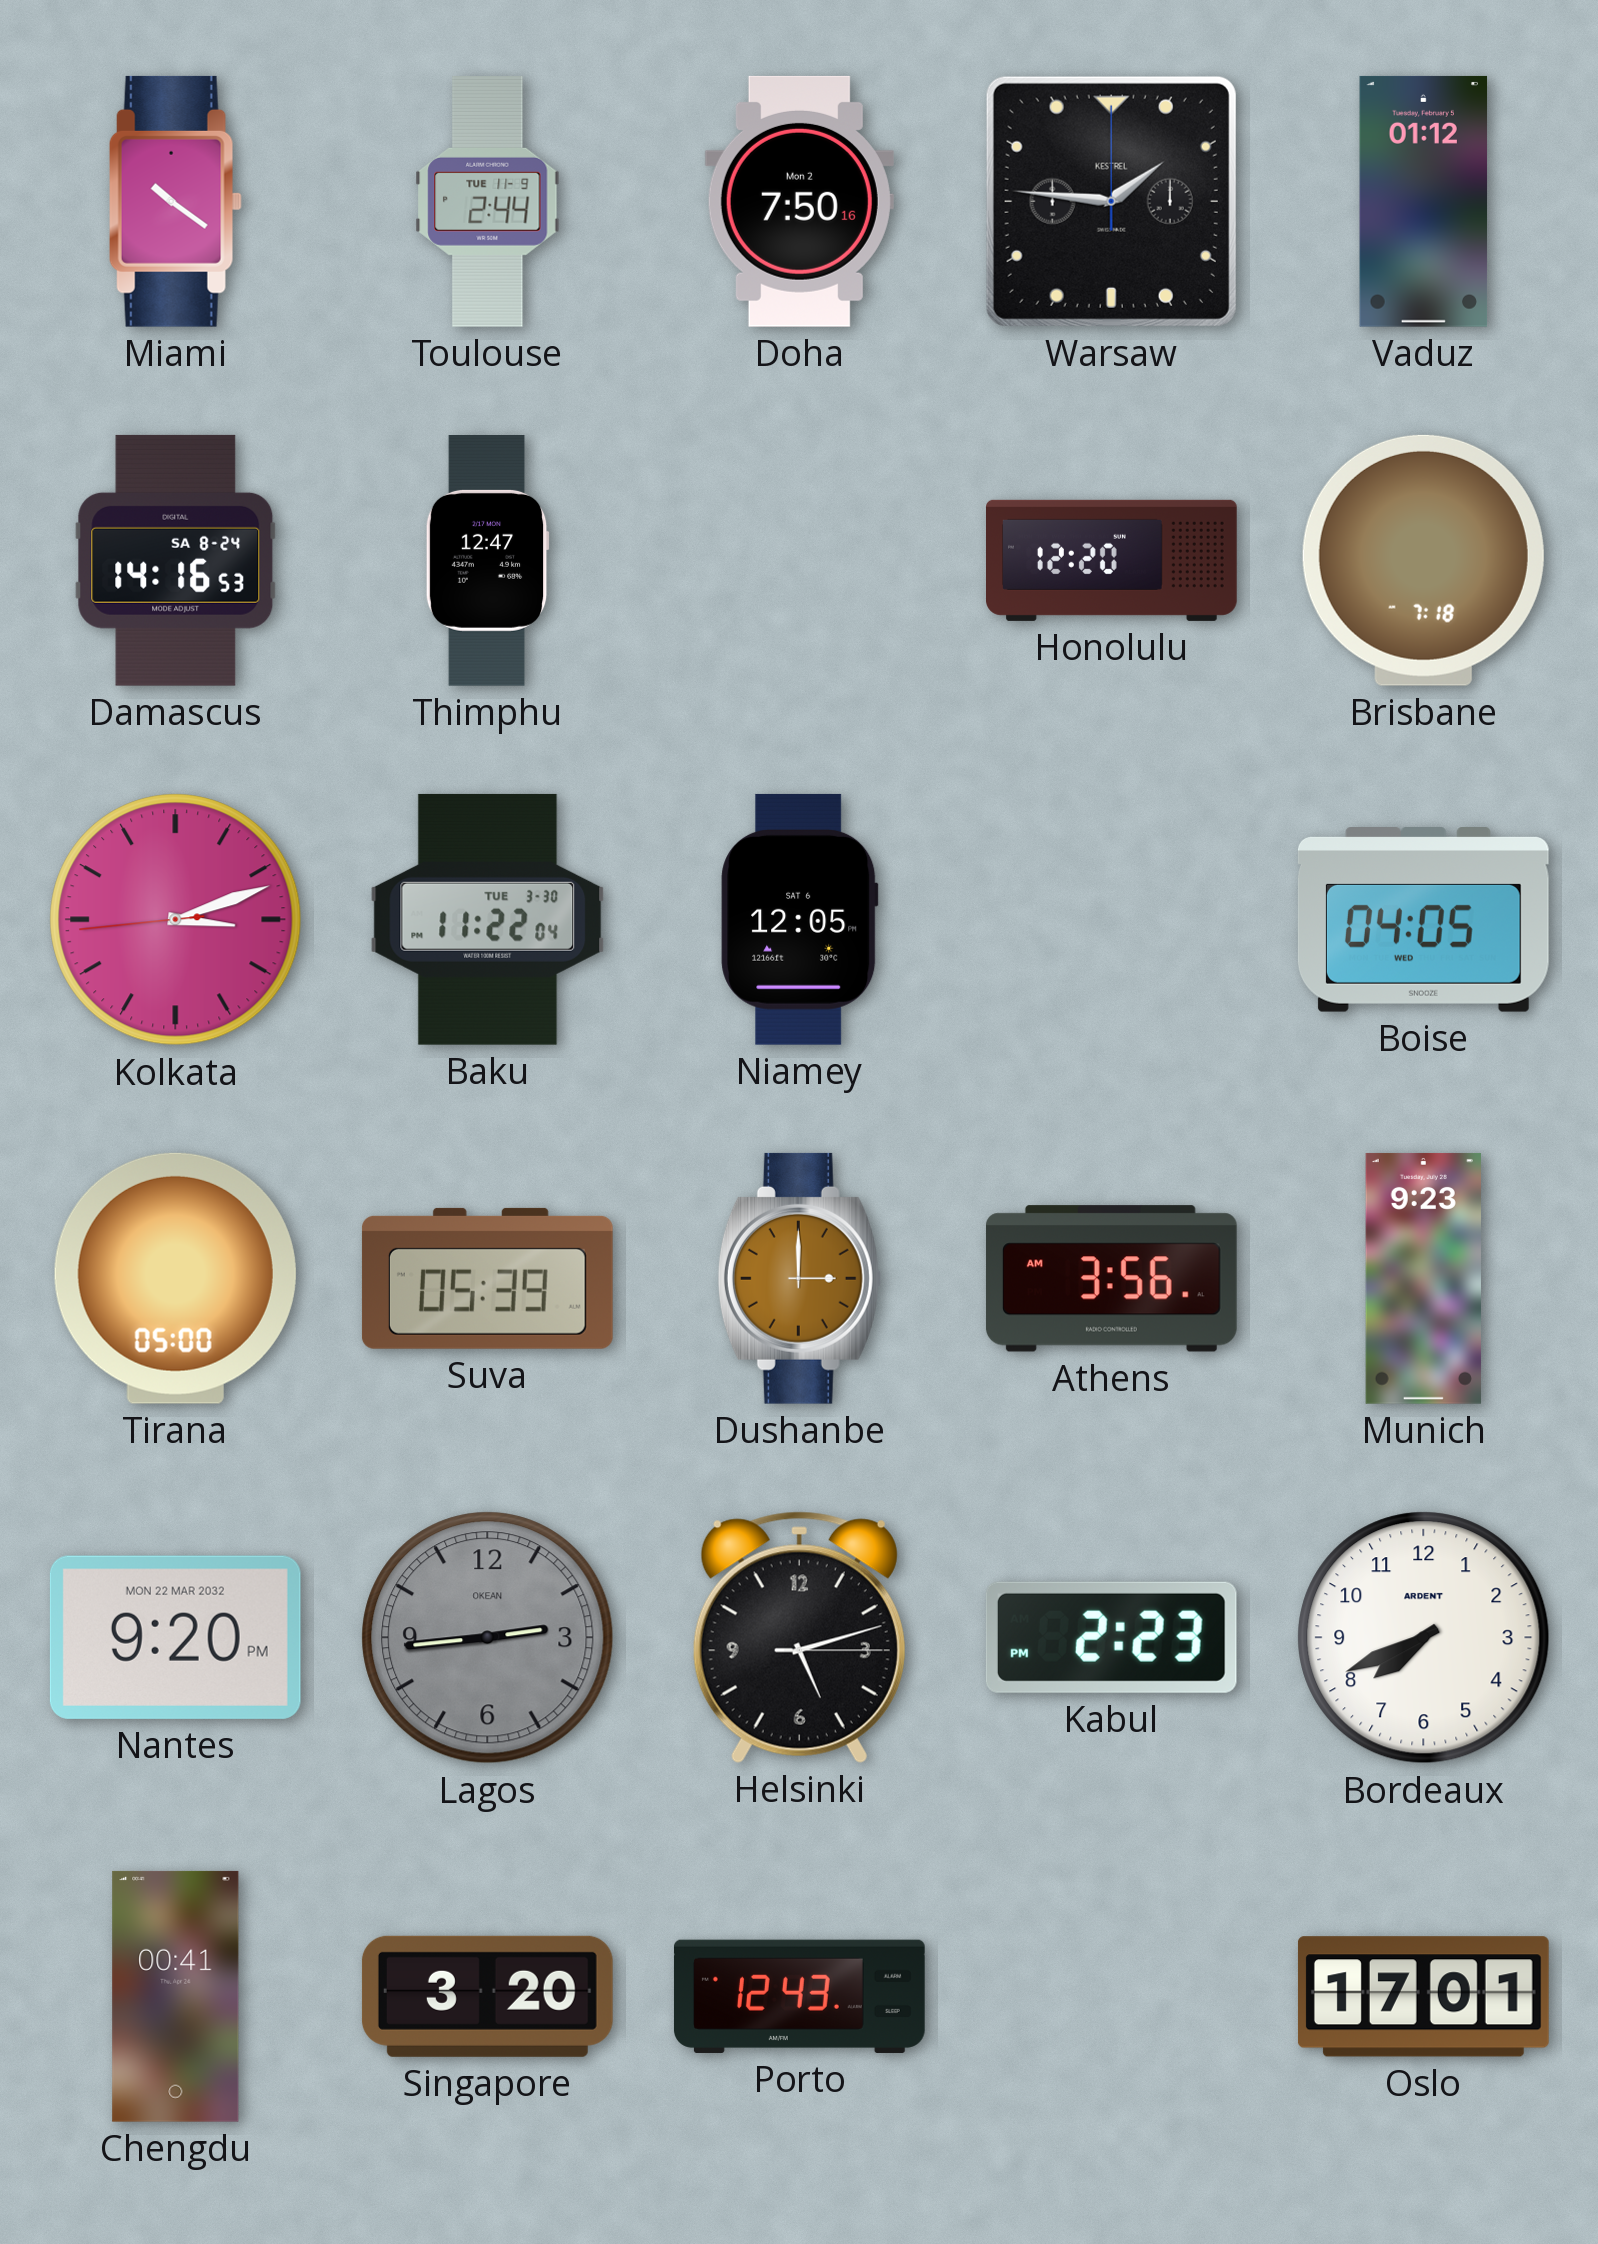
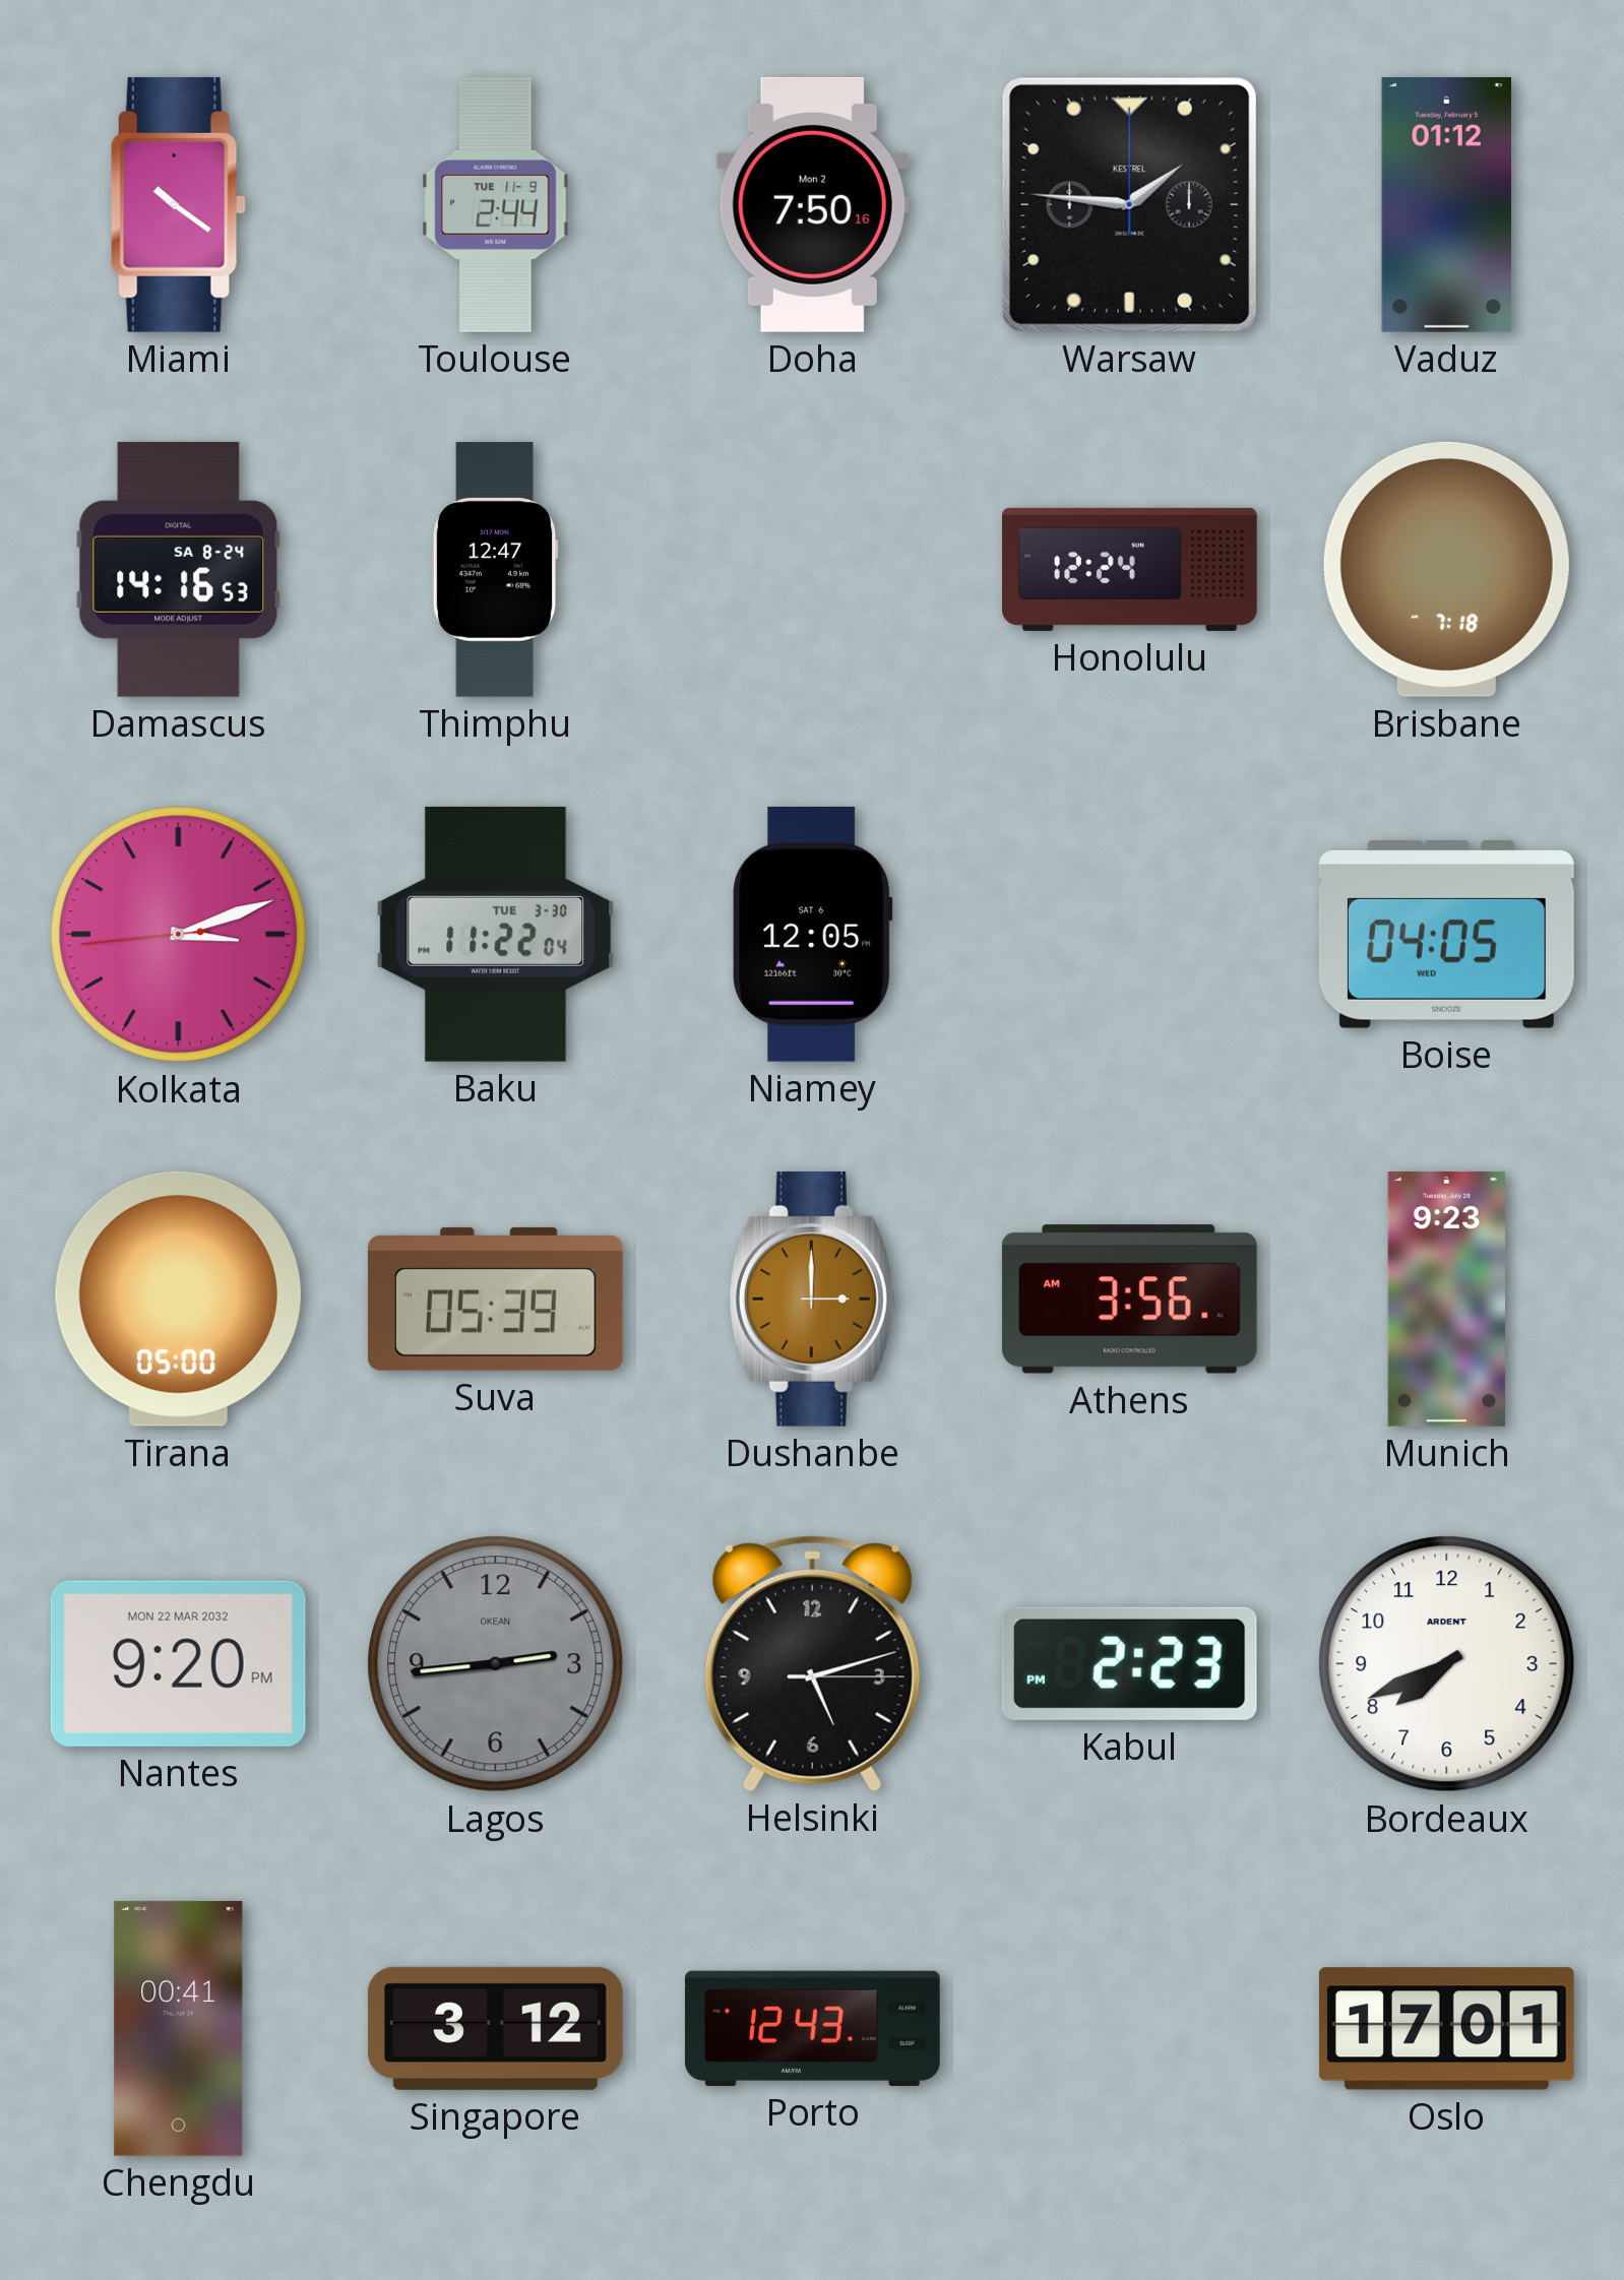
Honolulu: 12:20 -> 12:24
Singapore: 3:20 -> 3:12
